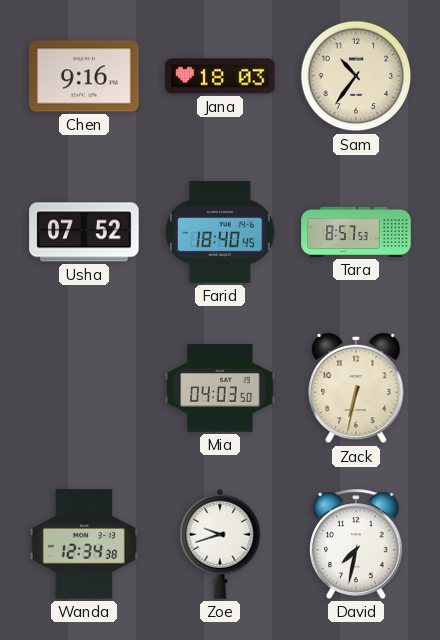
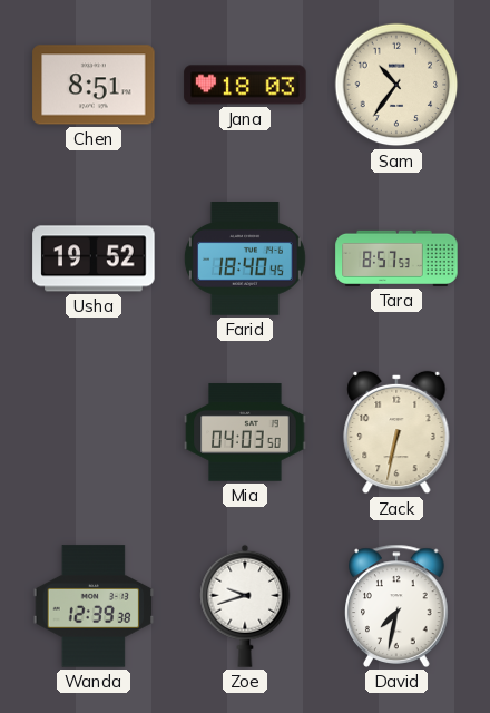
Chen: 9:16 -> 8:51
Usha: 07:52 -> 19:52
Wanda: 12:34 -> 12:39
